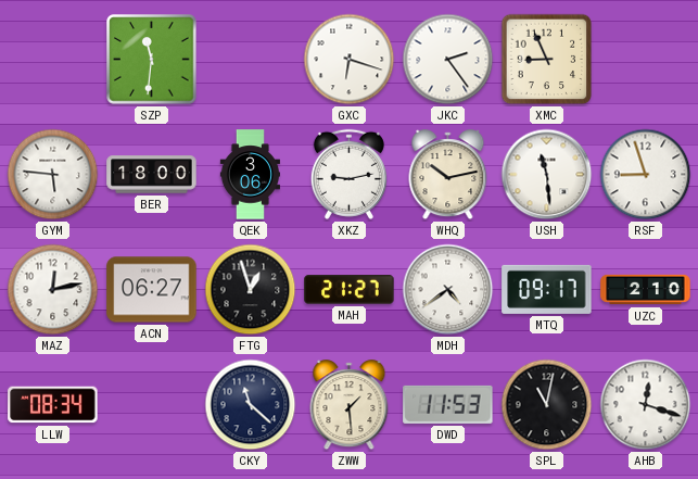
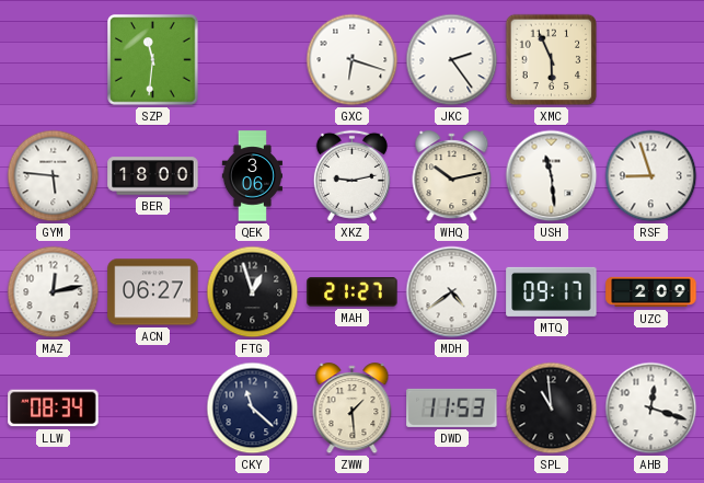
XMC: 8:56 -> 5:56
UZC: 2:10 -> 2:09
SPL: 11:02 -> 10:59
